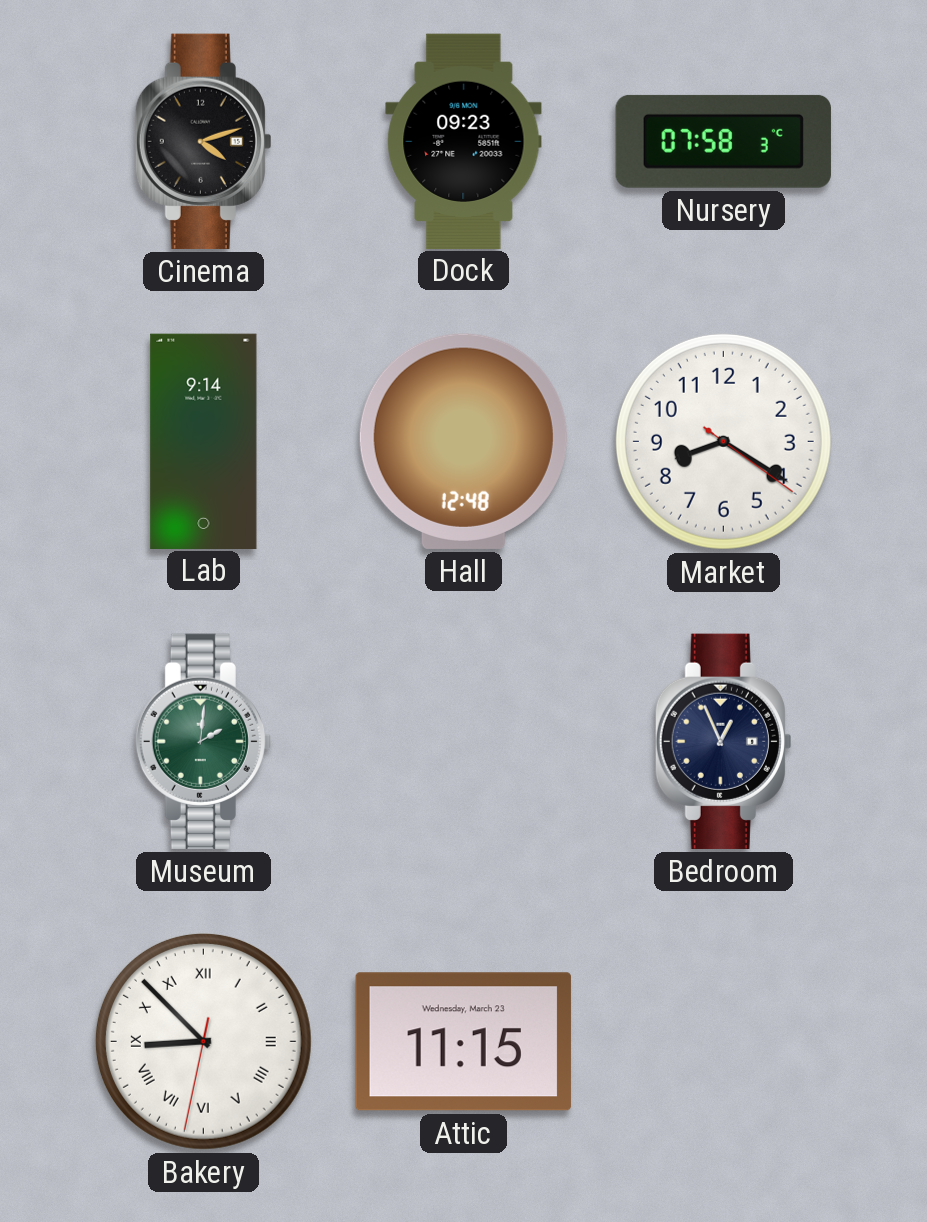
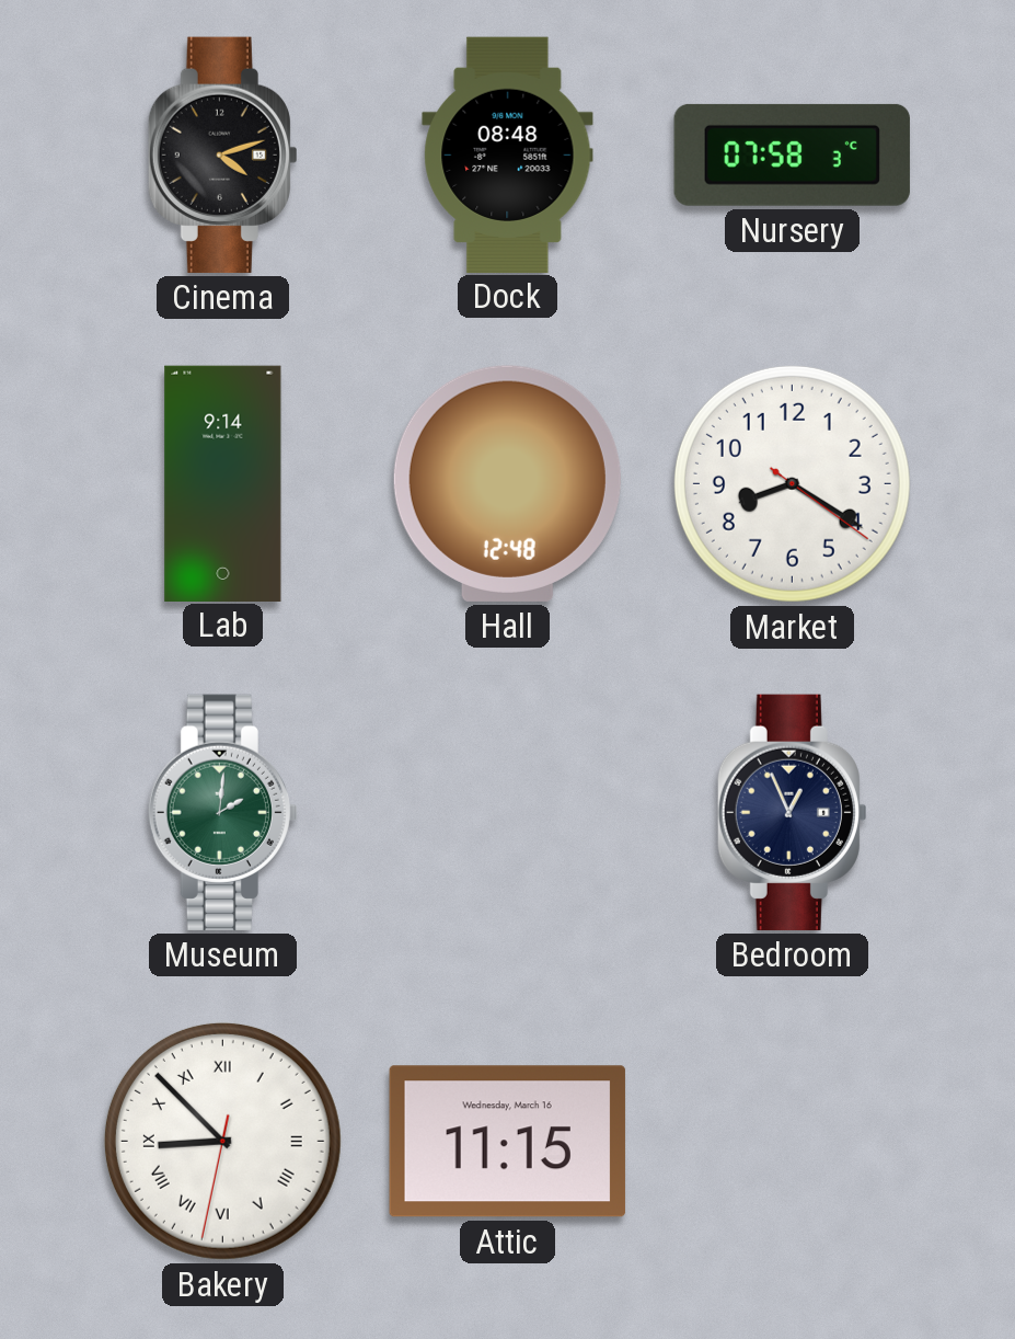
Dock: 09:23 -> 08:48
Attic date: Wednesday, March 23 -> Wednesday, March 16
